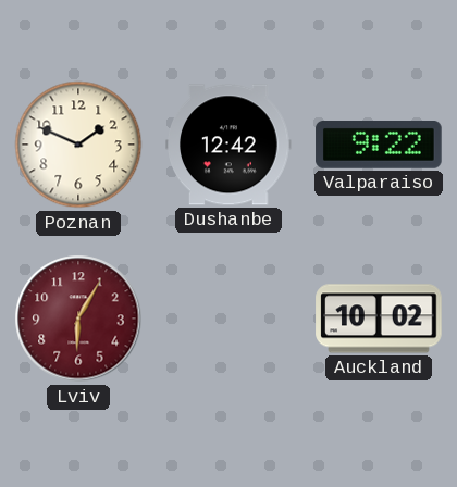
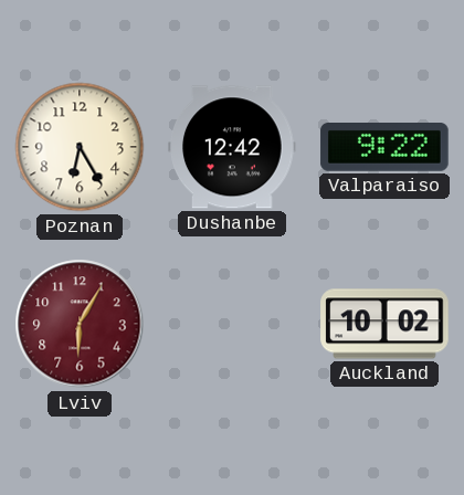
Poznan: 1:49 -> 6:25
